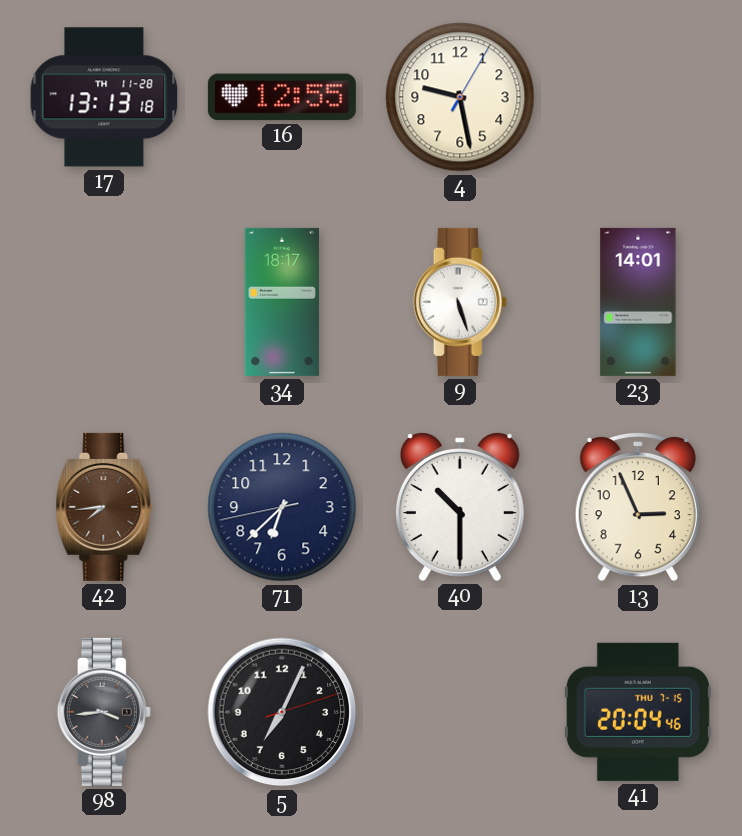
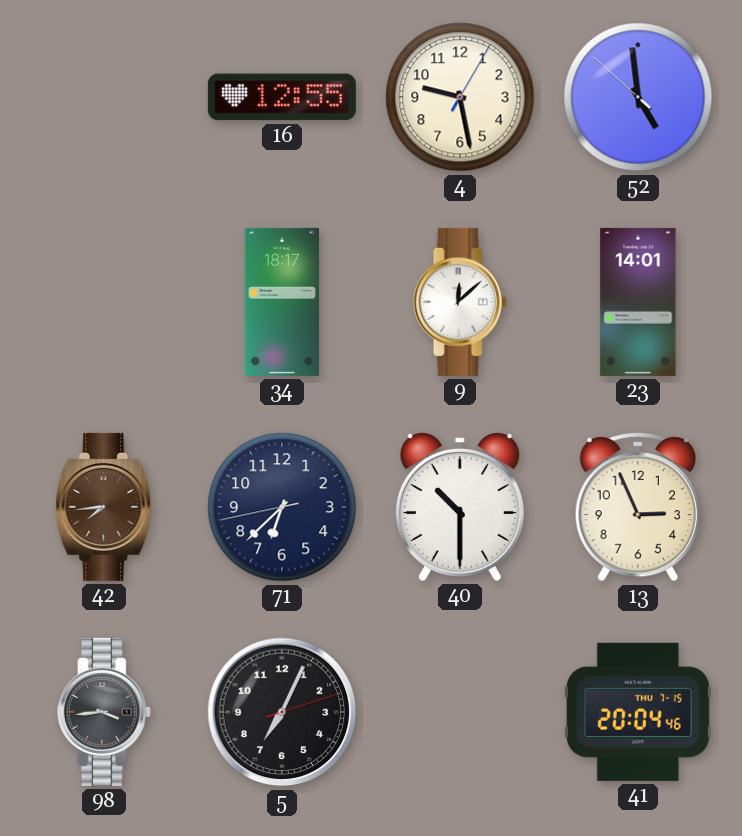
17: 13:13 -> none
52: none -> 4:58
9: 5:27 -> 12:08
